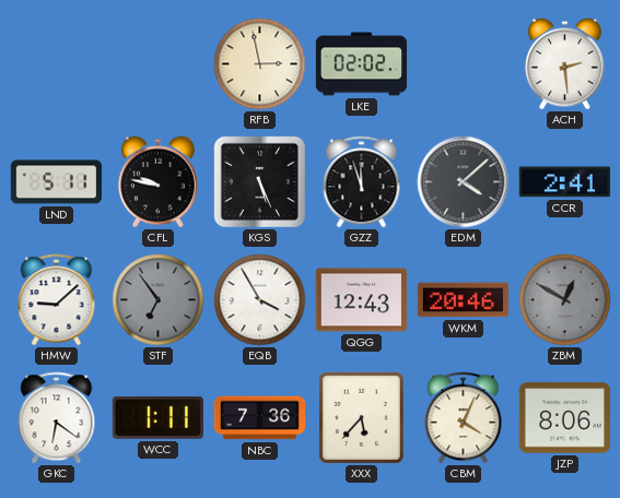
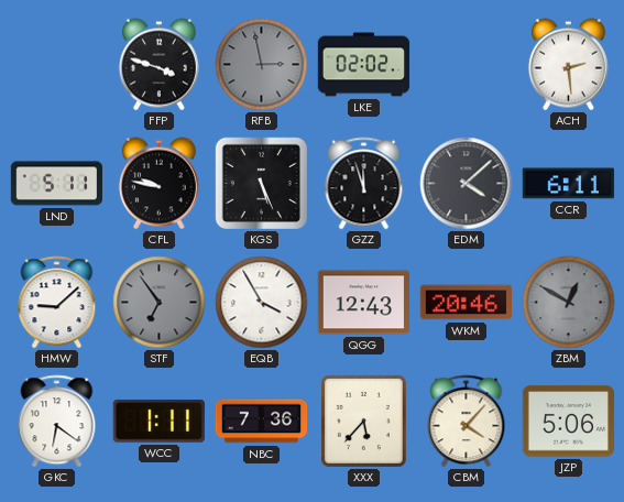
FFP: none -> 3:48
RFB dial: cream -> grey
CCR: 2:41 -> 6:11
CBM: 4:04 -> 4:07
JZP: 8:06 -> 5:06
